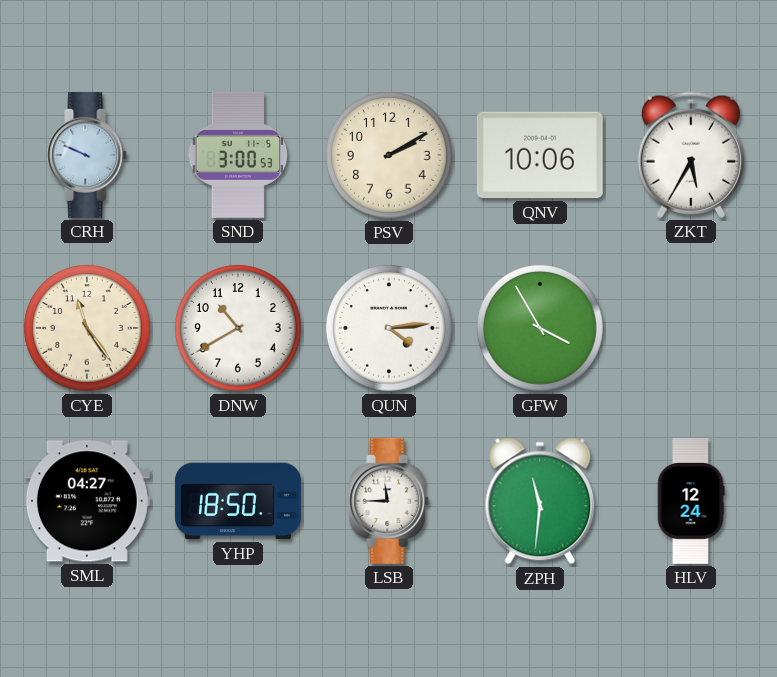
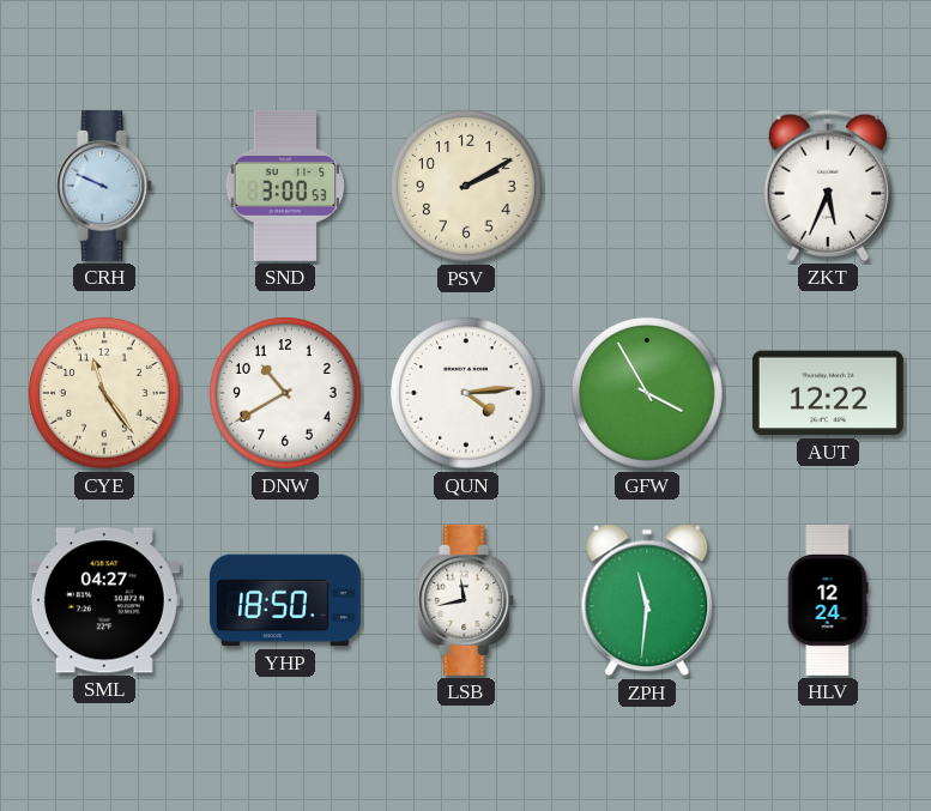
QNV: 10:06 -> none
ZKT: 5:35 -> 5:34
AUT: none -> 12:22
LSB: 11:45 -> 11:43
